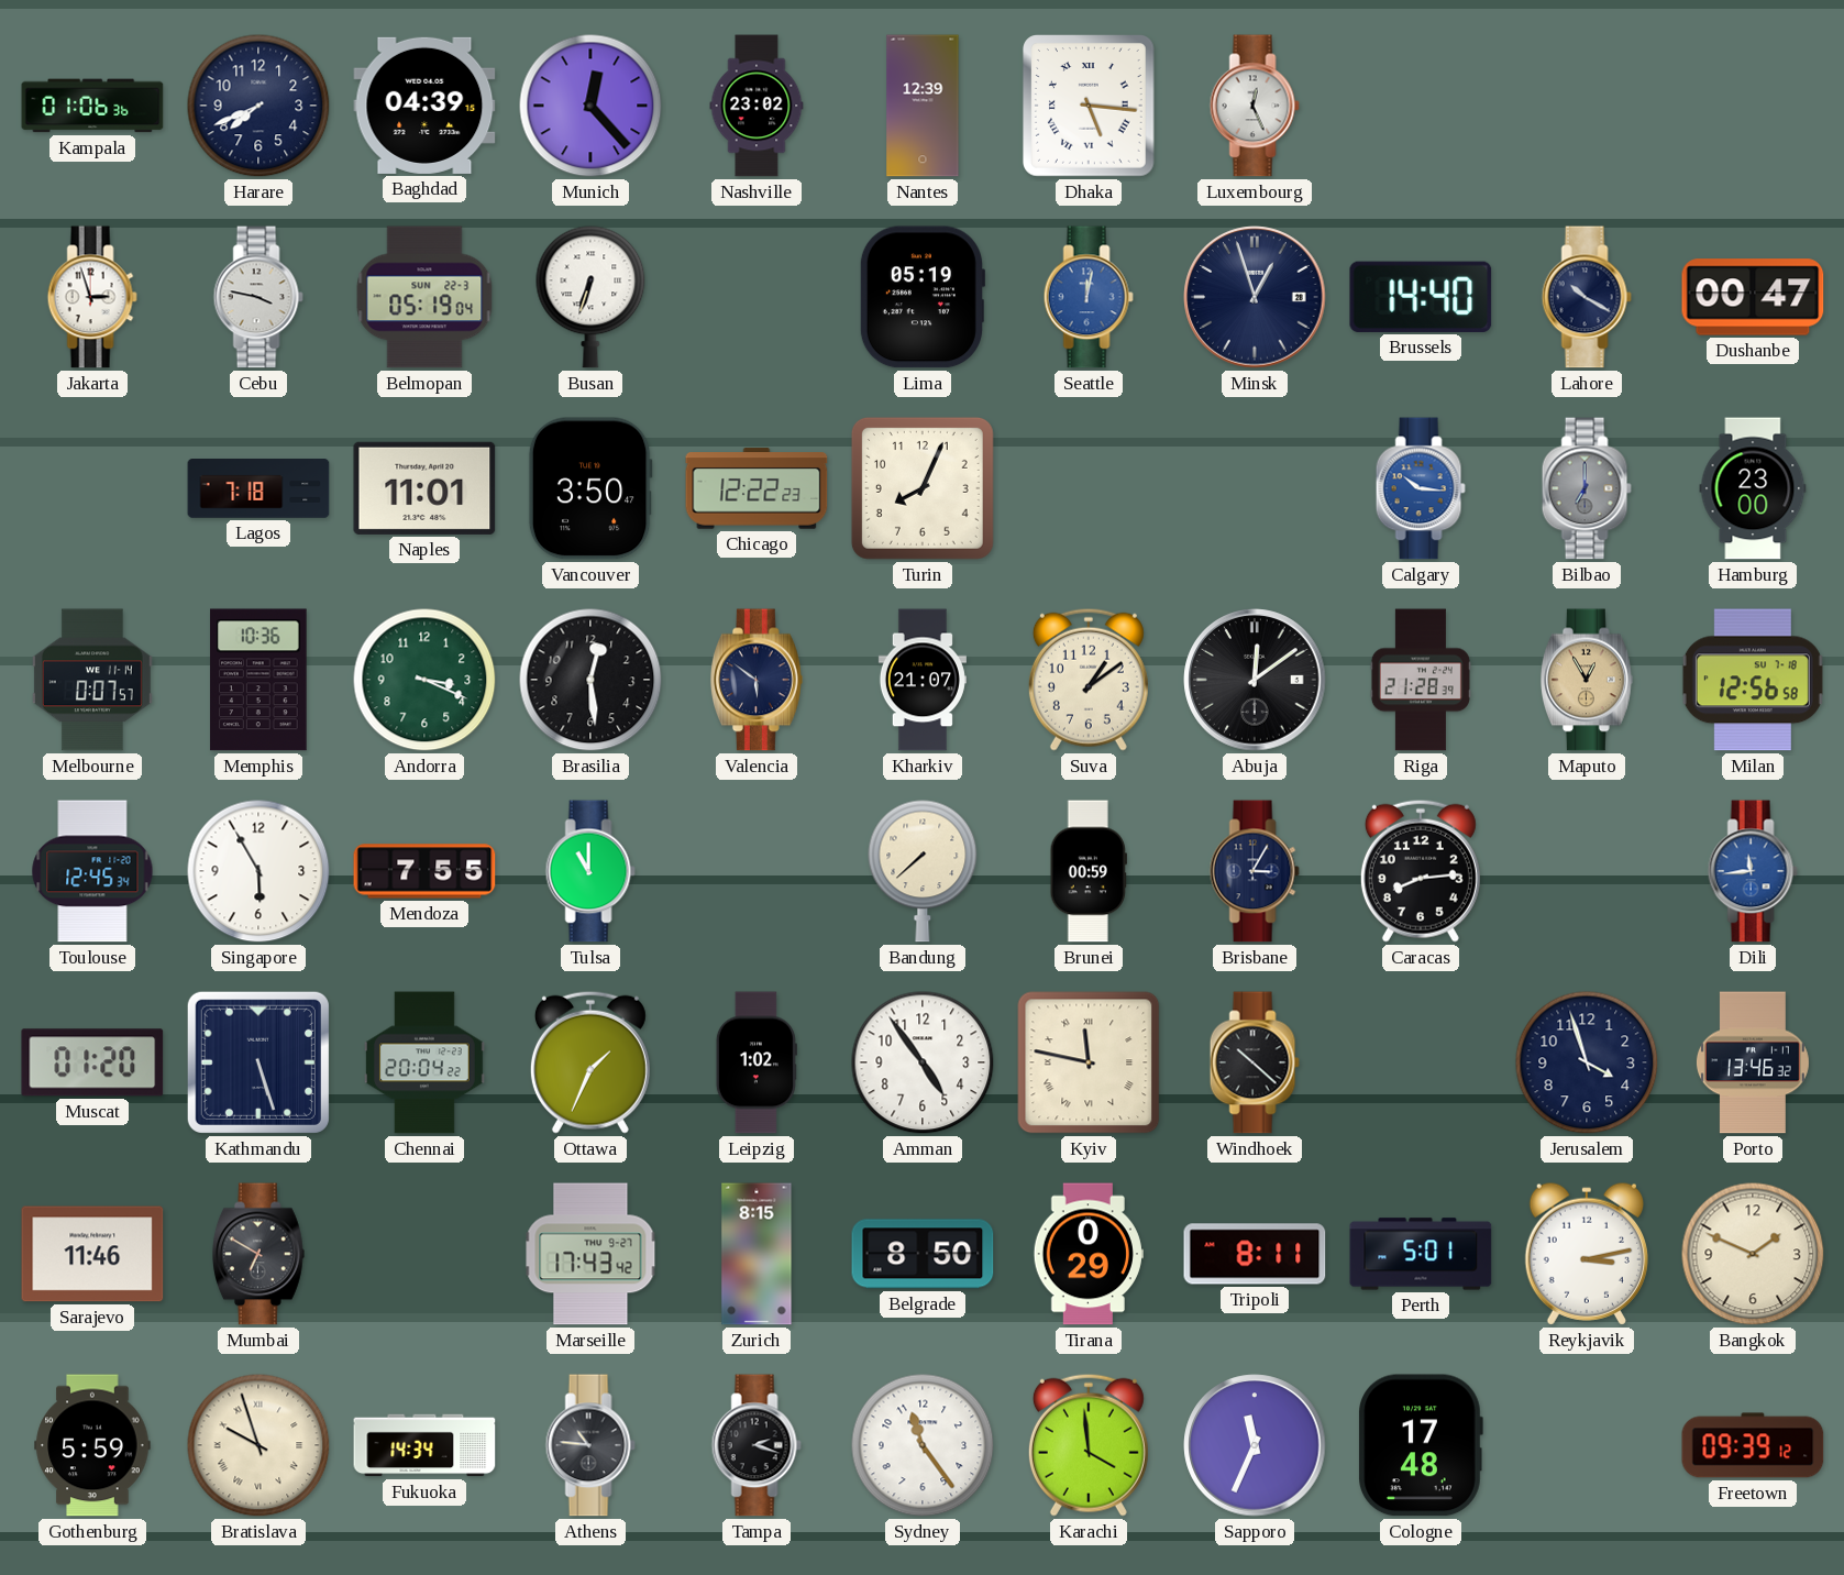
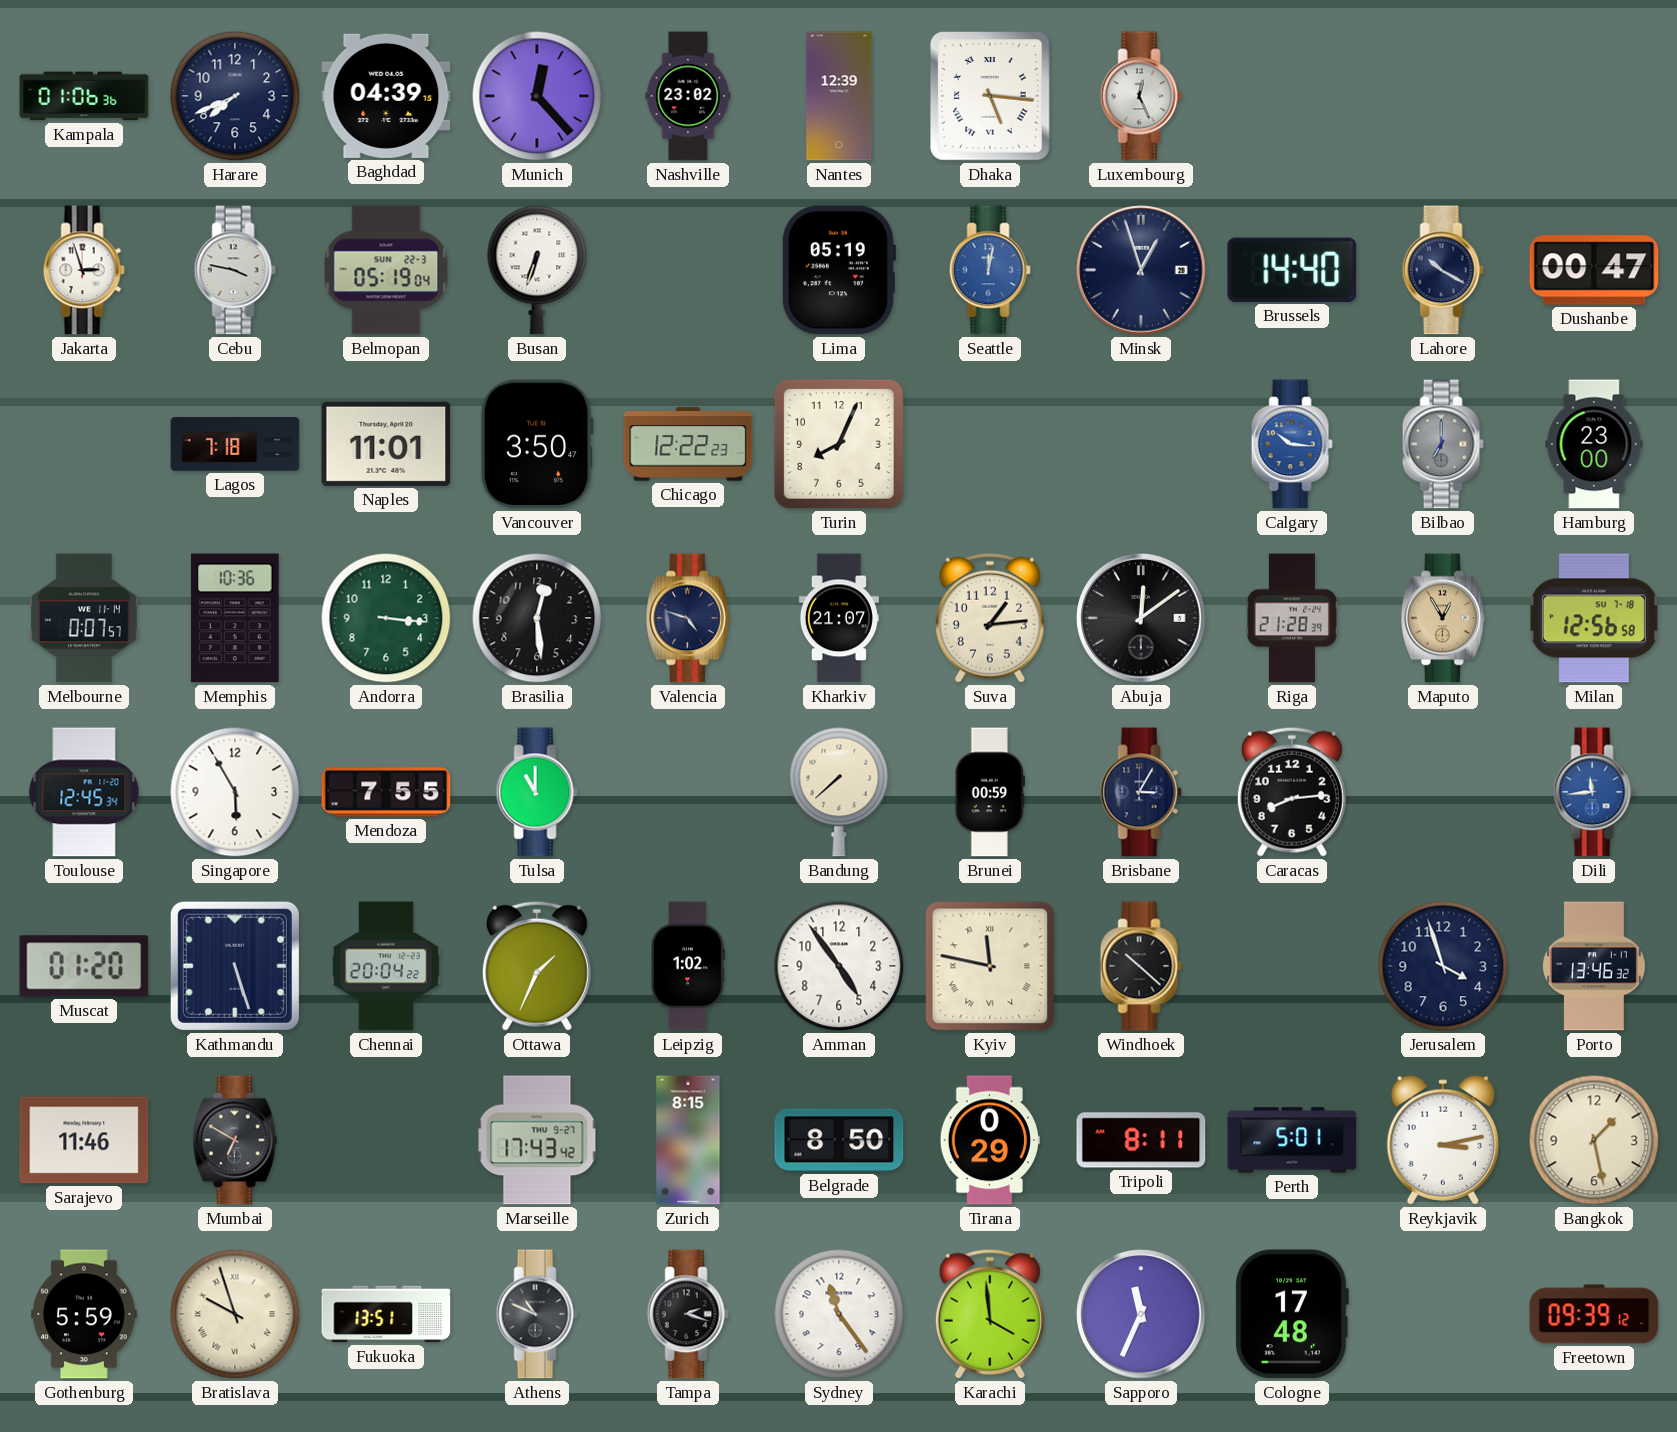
Andorra: 3:19 -> 3:16
Valencia: 5:51 -> 4:48
Suva: 1:09 -> 1:14
Bangkok: 1:49 -> 1:28
Fukuoka: 14:34 -> 13:51
Athens: 10:46 -> 10:49
